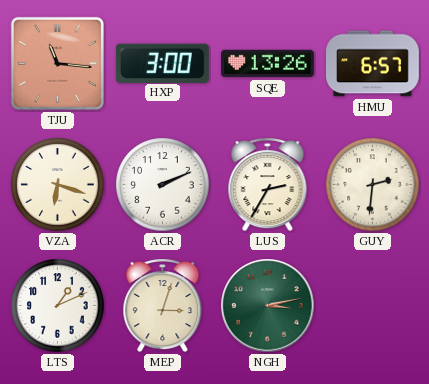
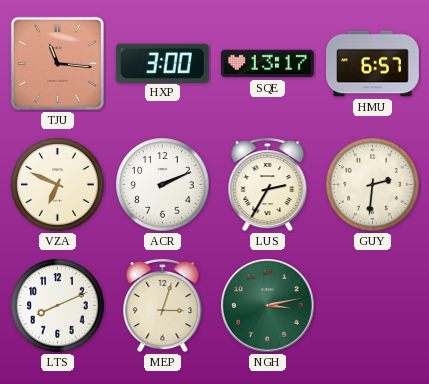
SQE: 13:26 -> 13:17
VZA: 6:18 -> 6:49
LTS: 1:11 -> 8:11
